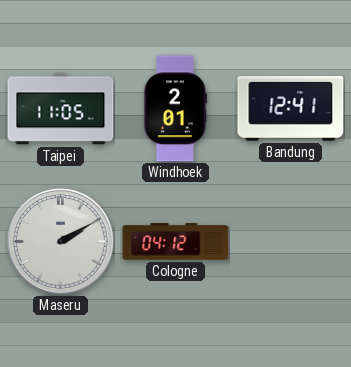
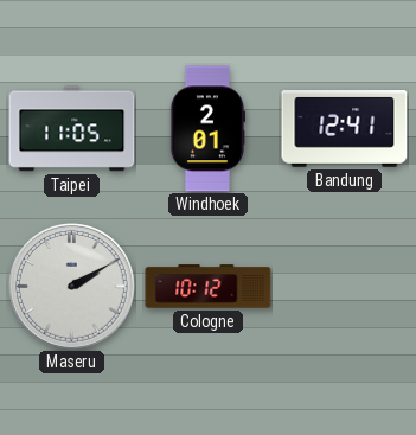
Cologne: 04:12 -> 10:12
